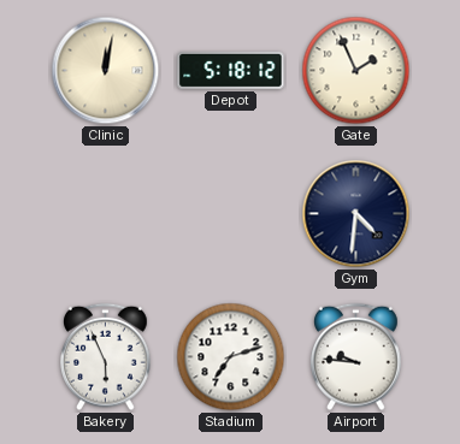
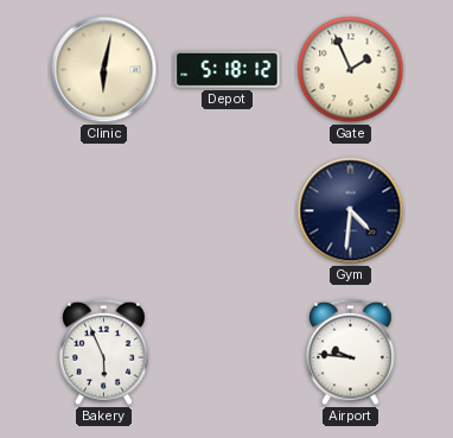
Clinic: 12:02 -> 6:02
Stadium: 7:12 -> none
